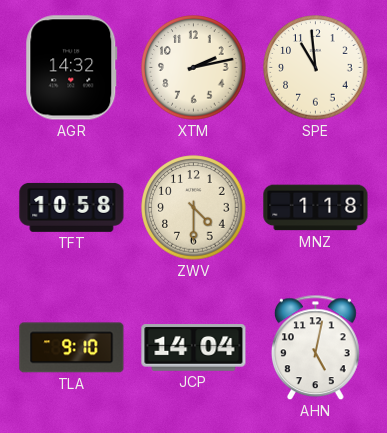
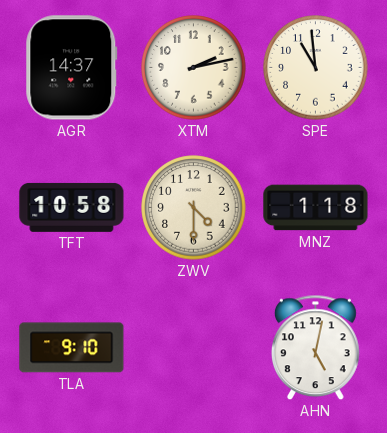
AGR: 14:32 -> 14:37
JCP: 14:04 -> none
